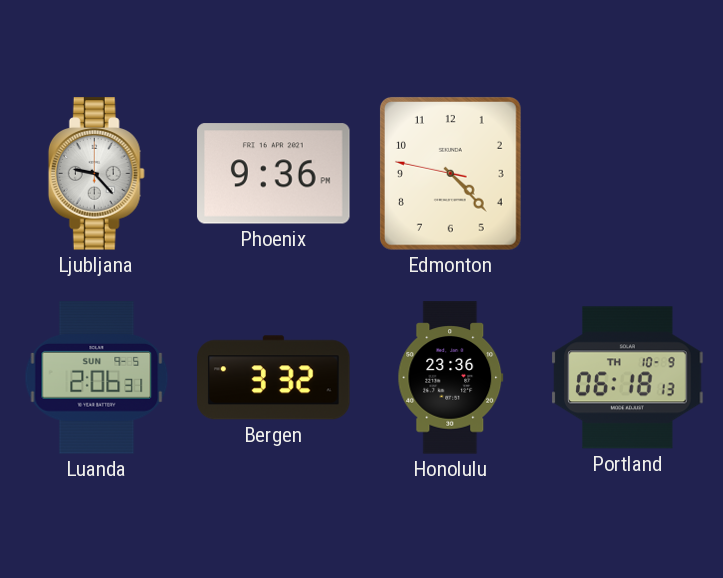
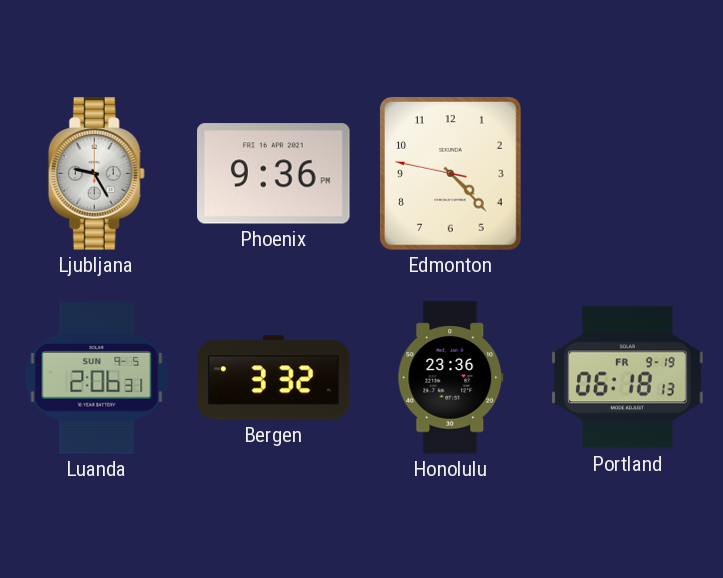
Ljubljana: 9:23 -> 9:25
Portland date: TH 10-9 -> FR 9-19
